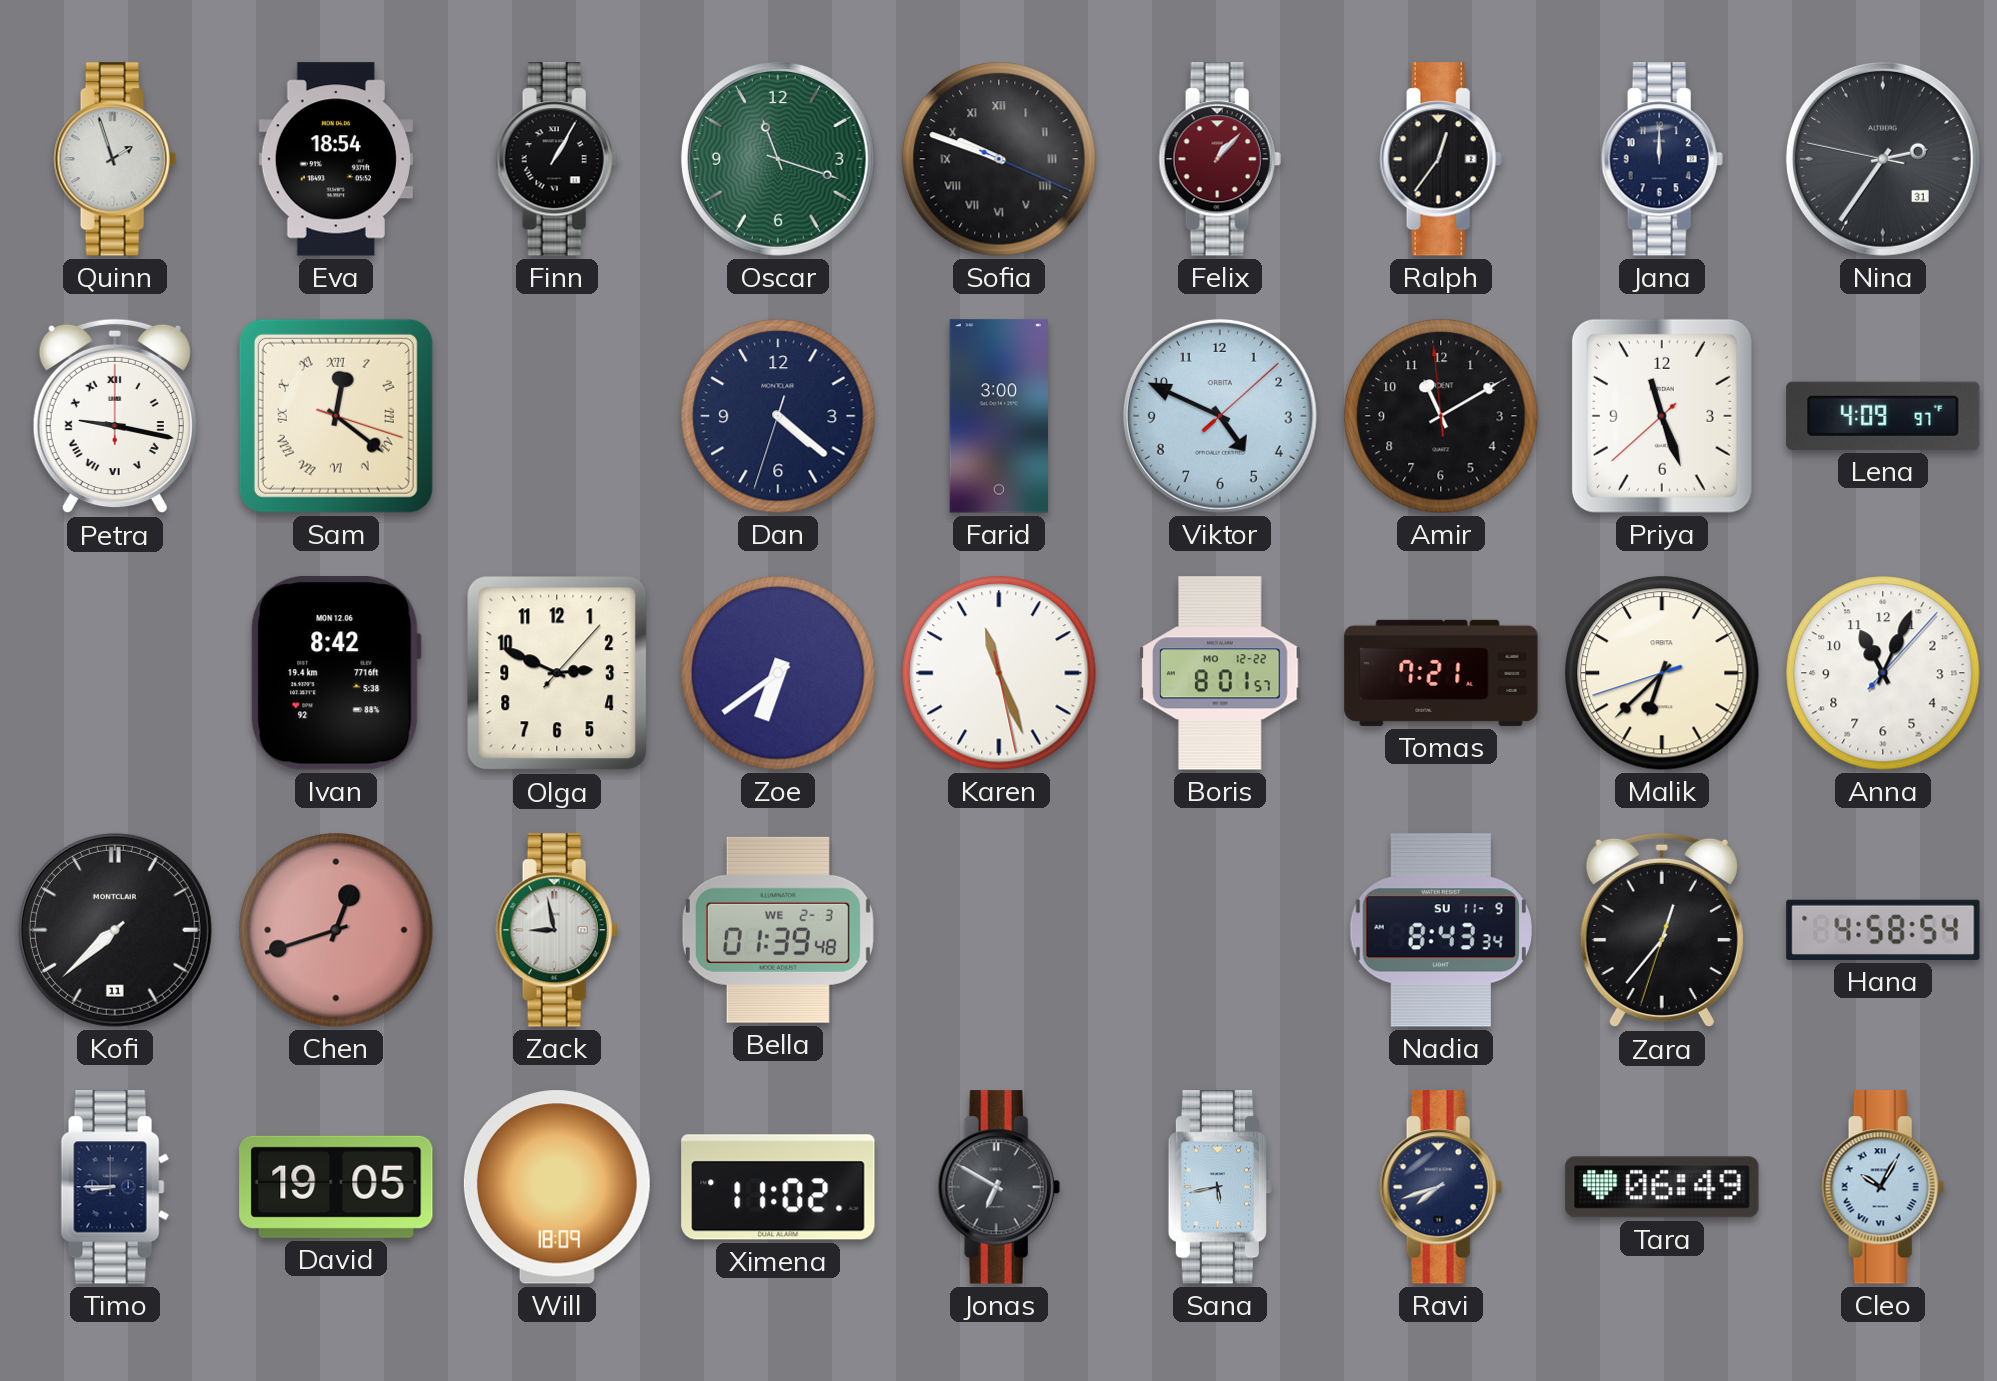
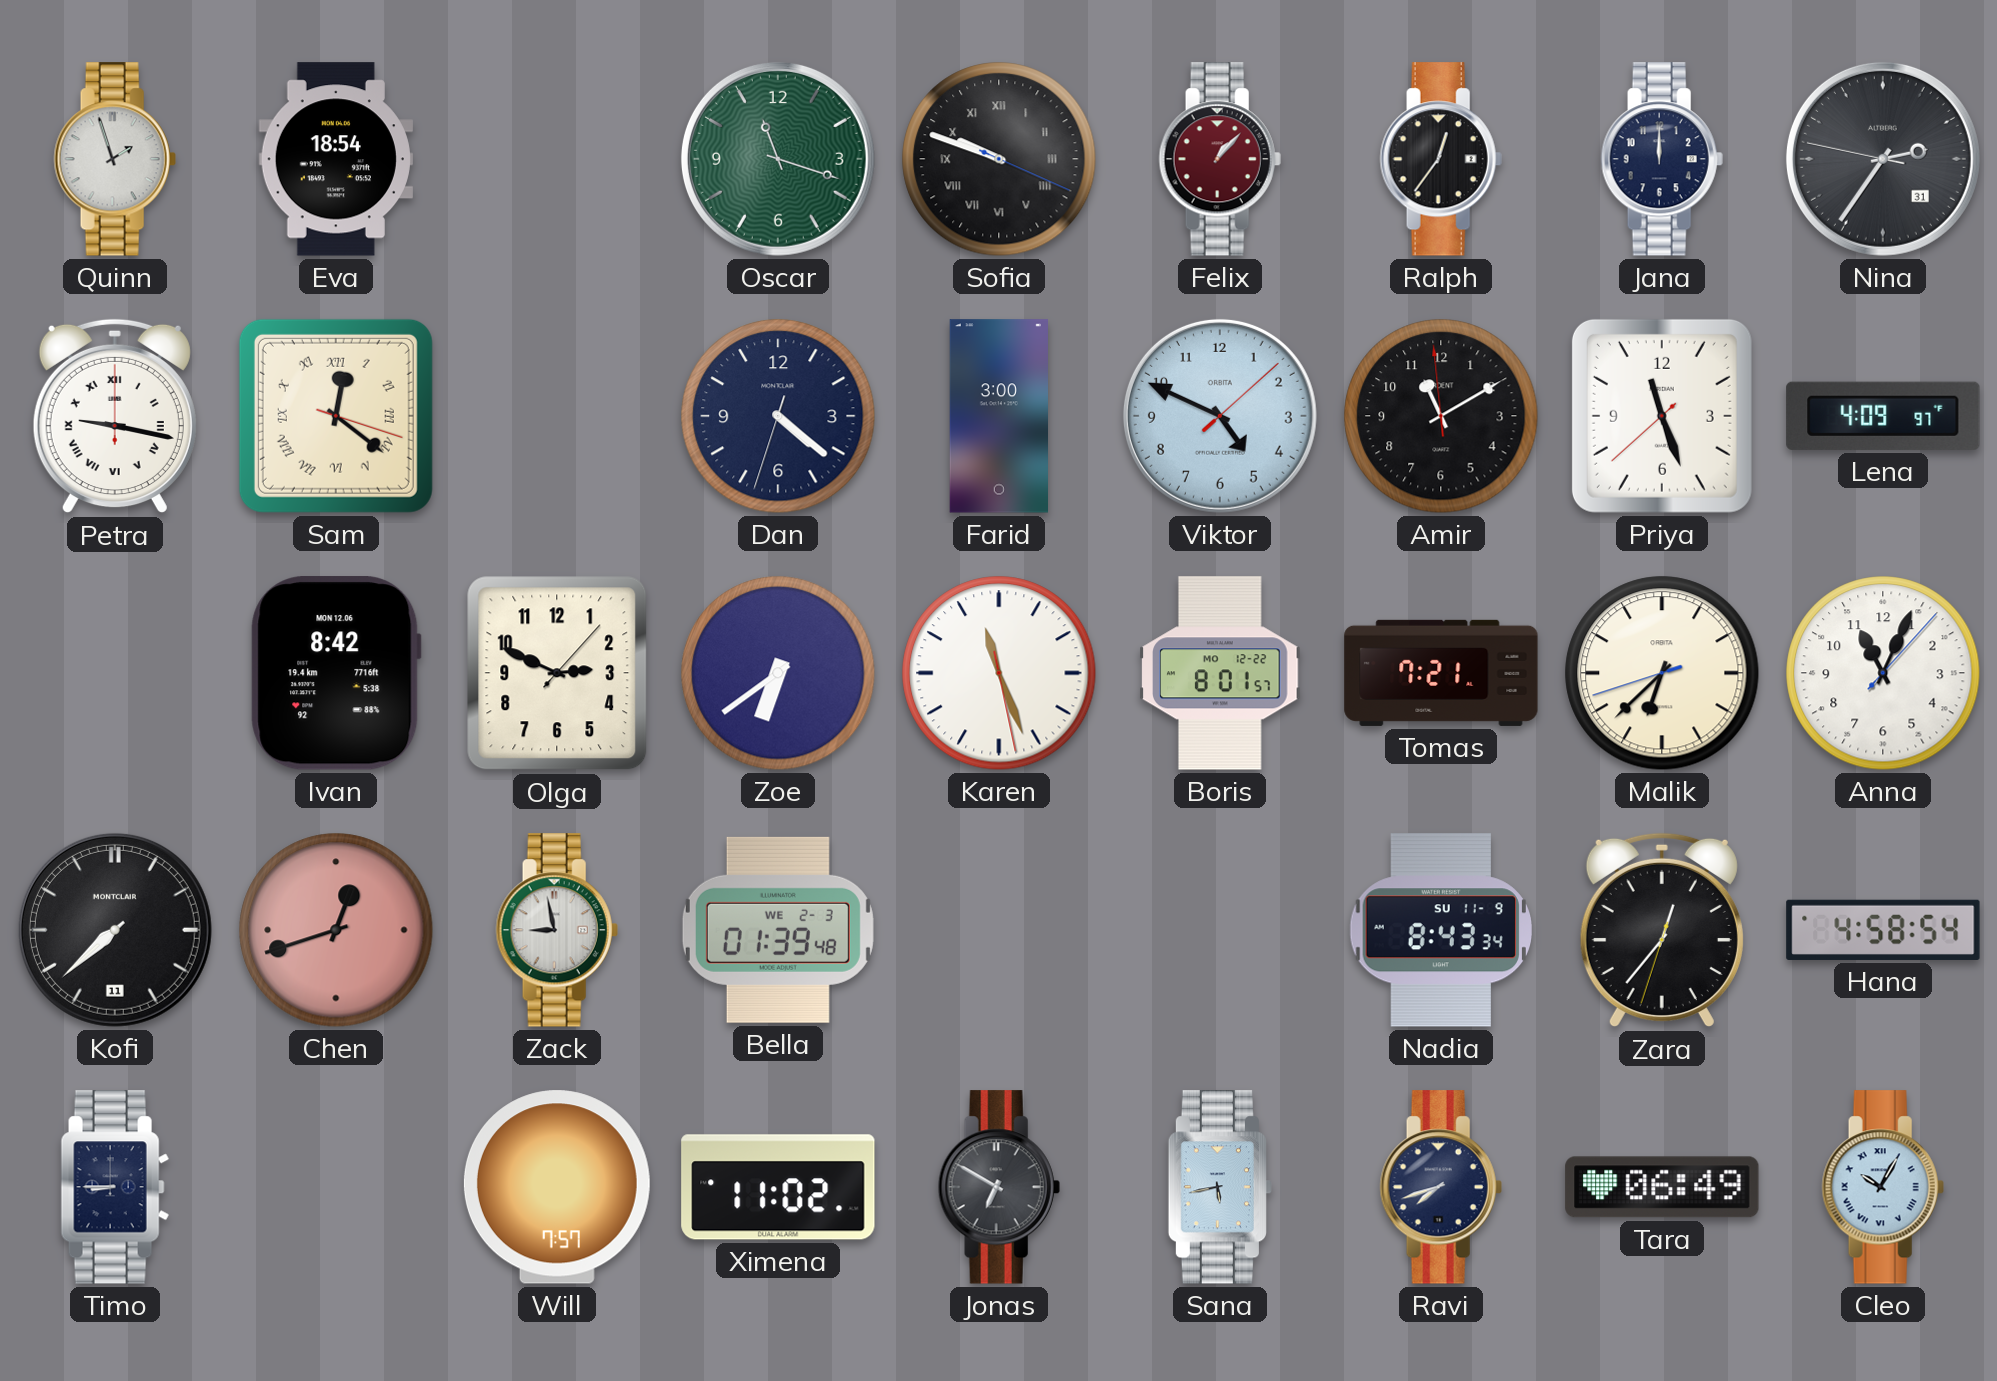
Finn: 1:05 -> none
David: 19:05 -> none
Will: 18:09 -> 7:57
